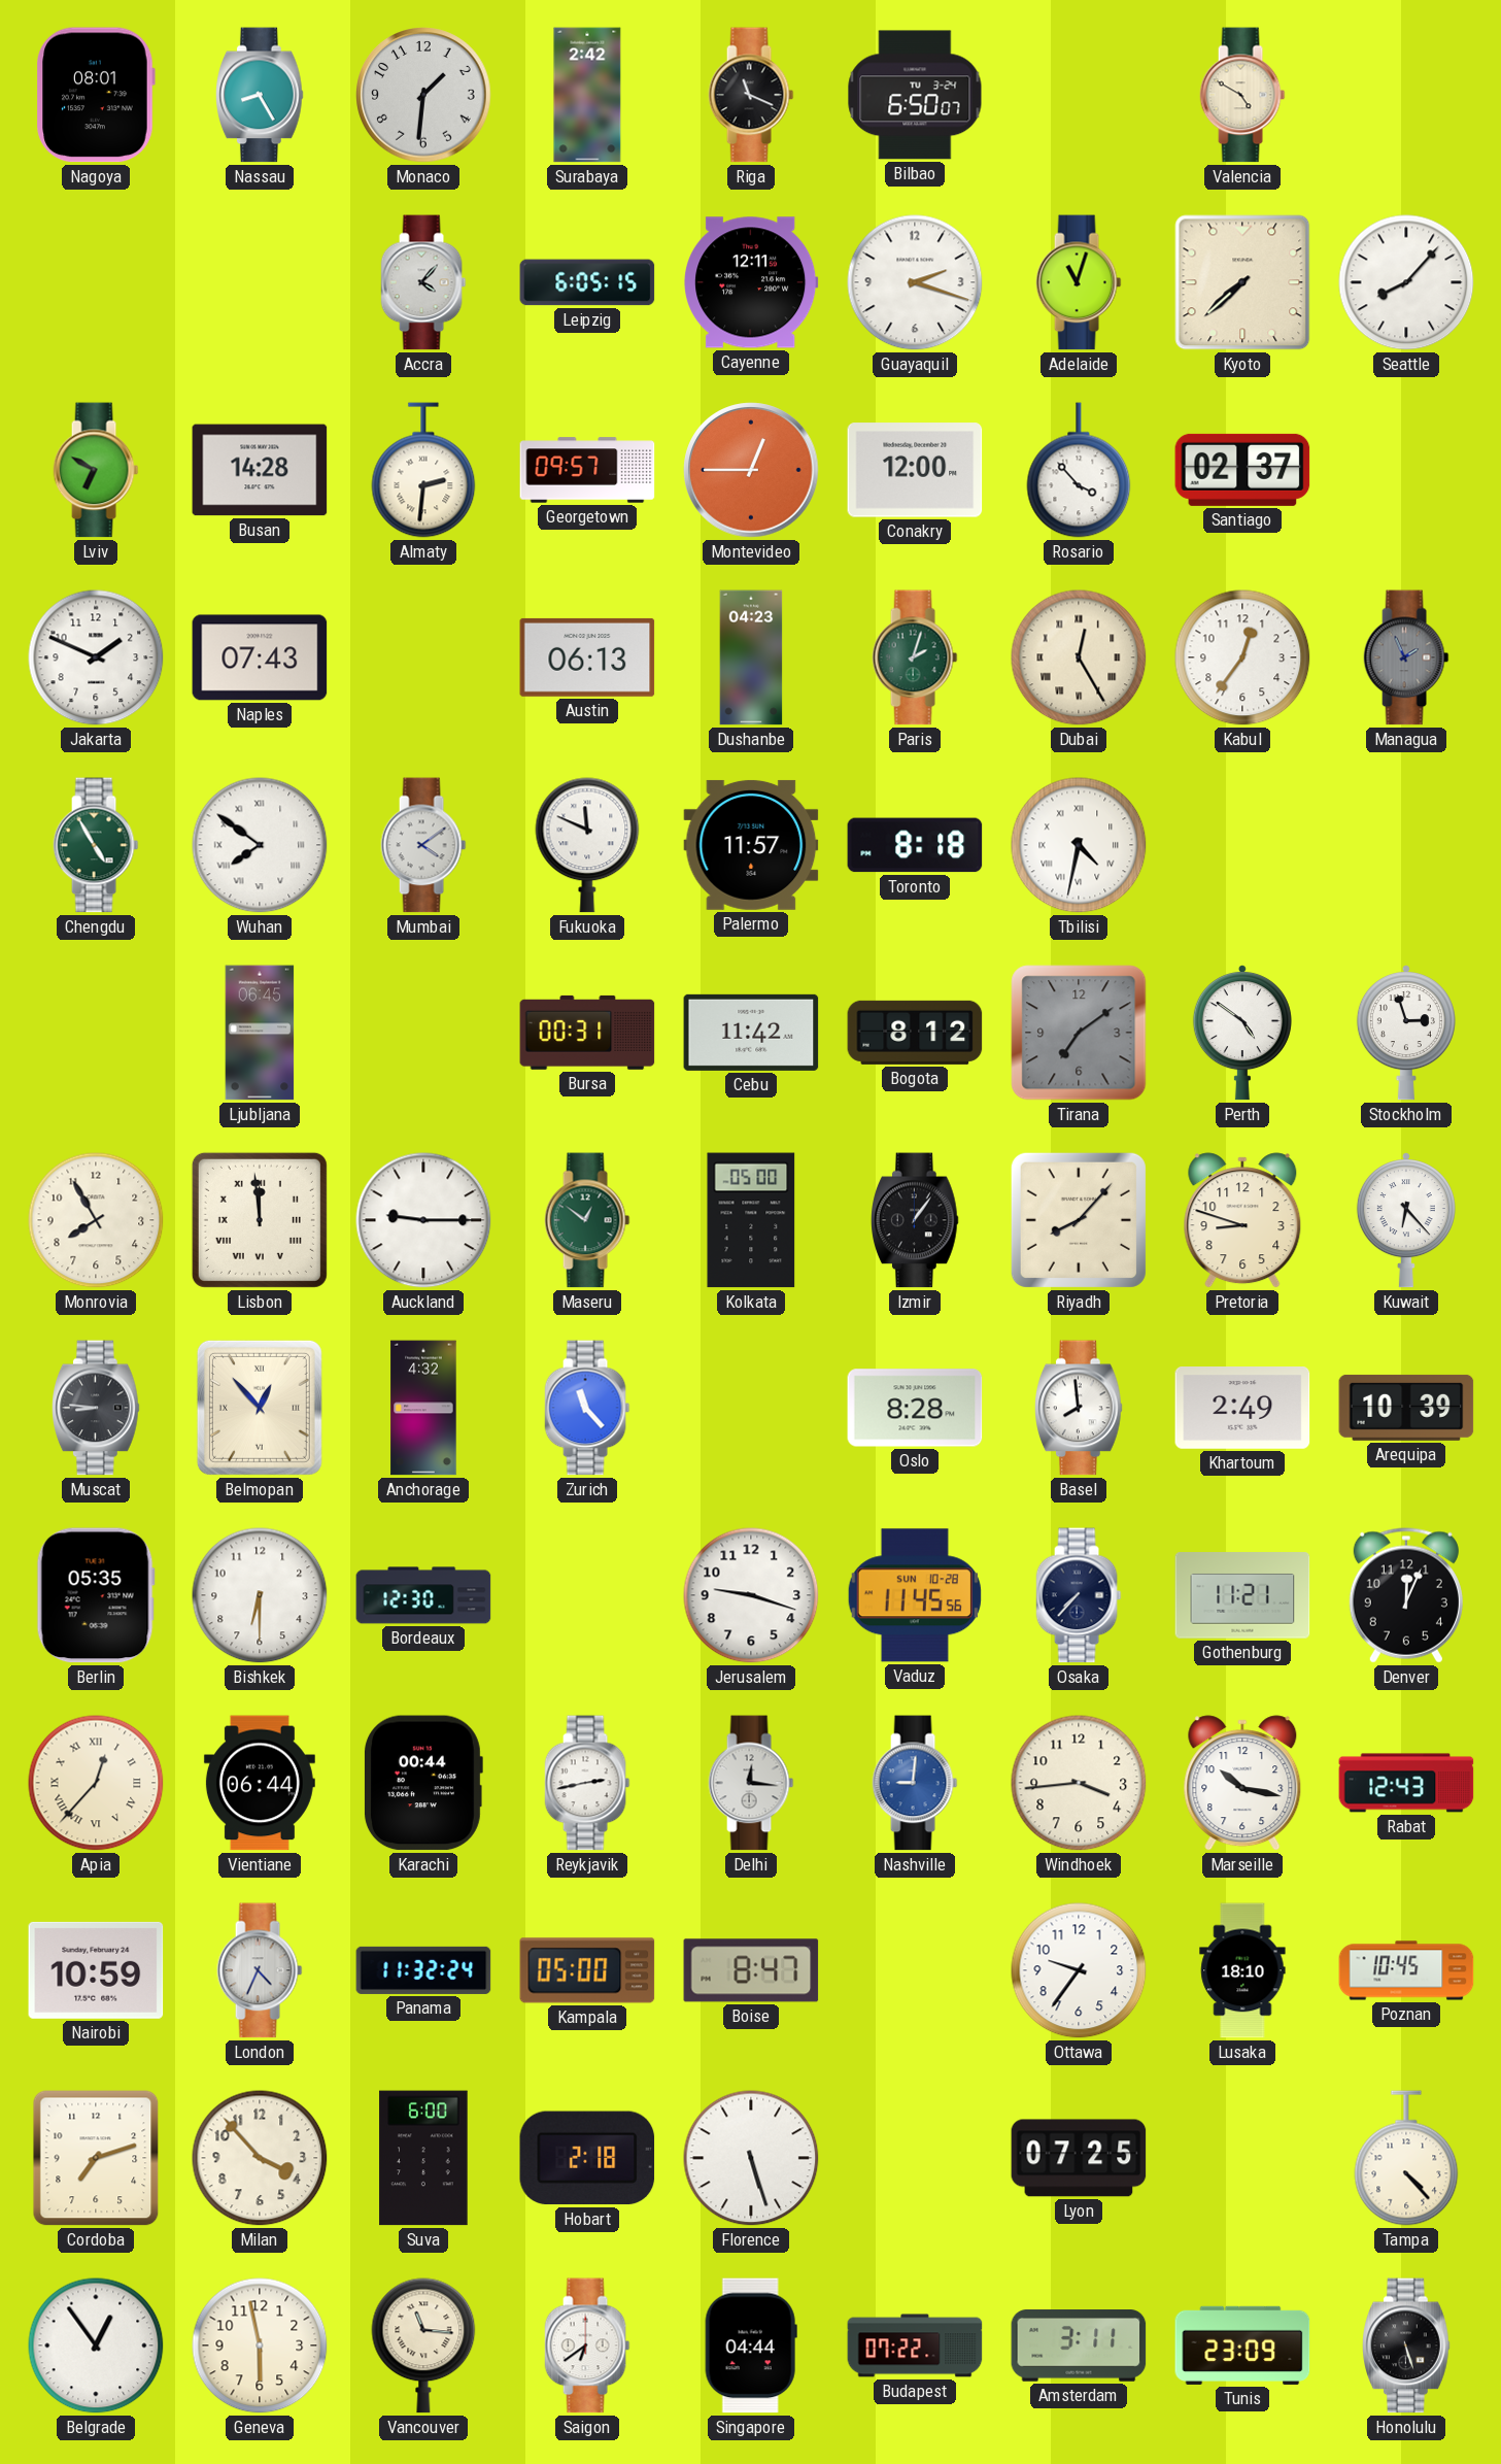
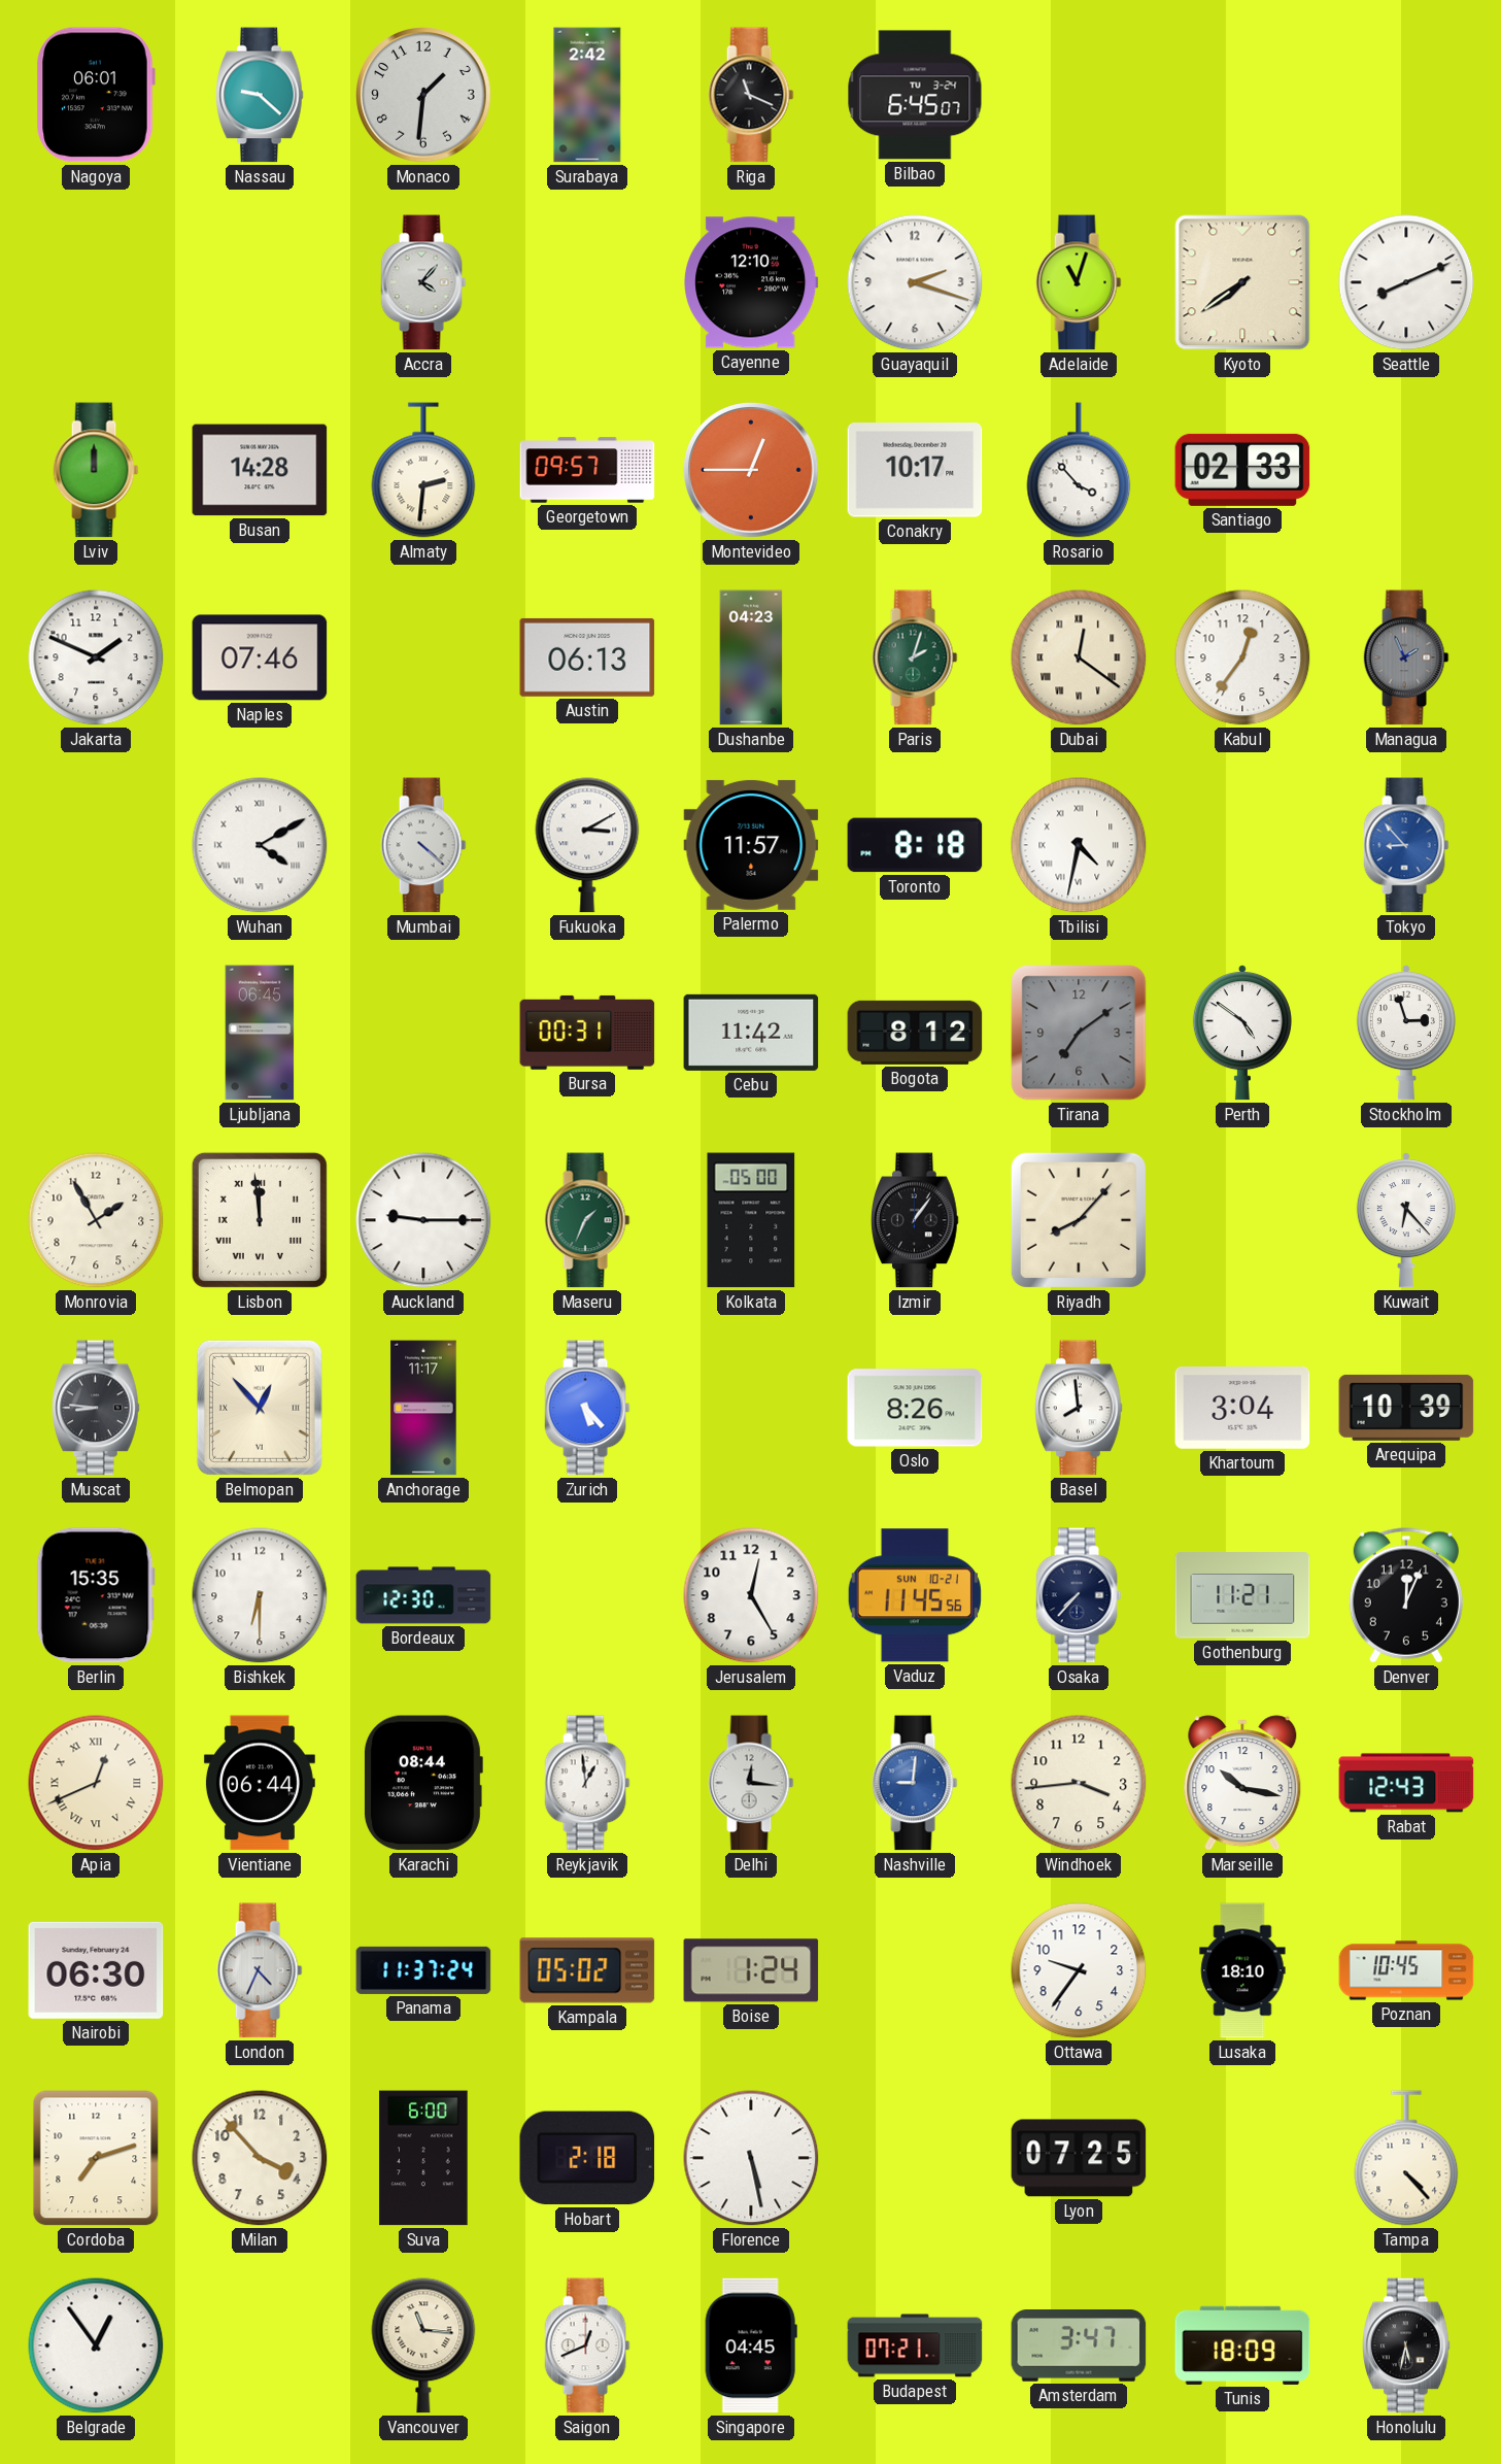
Nagoya: 08:01 -> 06:01
Nassau: 8:25 -> 9:22
Bilbao: 6:50 -> 6:45
Valencia: 4:50 -> none
Leipzig: 6:05 -> none
Cayenne: 12:11 -> 12:10
Kyoto: 7:38 -> 7:39
Seattle: 8:07 -> 8:11
Lviv: 6:50 -> 12:00
Conakry: 12:00 -> 10:17
Santiago: 02:37 -> 02:33
Naples: 07:43 -> 07:46
Dubai: 12:25 -> 12:21
Chengdu: 4:55 -> none
Wuhan: 7:51 -> 4:10
Mumbai: 4:09 -> 4:22
Fukuoka: 11:49 -> 3:10
Tokyo: none -> 8:53
Monrovia: 7:55 -> 1:55
Maseru: 12:51 -> 1:34
Pretoria: 8:48 -> none
Anchorage: 4:32 -> 11:17
Zurich: 11:23 -> 5:23
Oslo: 8:28 -> 8:26
Khartoum: 2:49 -> 3:04
Berlin: 05:35 -> 15:35
Jerusalem: 9:18 -> 12:25
Vaduz date: SUN 10-28 -> SUN 10-21
Apia: 12:37 -> 12:41
Karachi: 00:44 -> 08:44
Reykjavik: 2:43 -> 12:59
Nairobi: 10:59 -> 06:30
Panama: 11:32 -> 11:37
Kampala: 05:00 -> 05:02
Boise: 8:47 -> 1:24
Florence: 5:27 -> 5:28
Geneva: 5:58 -> none
Saigon: 6:39 -> 12:41
Singapore: 04:44 -> 04:45
Budapest: 07:22 -> 07:21
Amsterdam: 3:11 -> 3:47
Tunis: 23:09 -> 18:09
Honolulu: 5:27 -> 5:32
